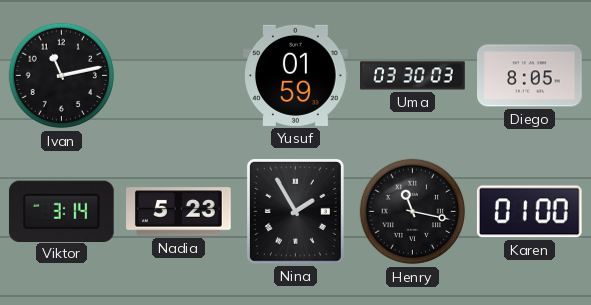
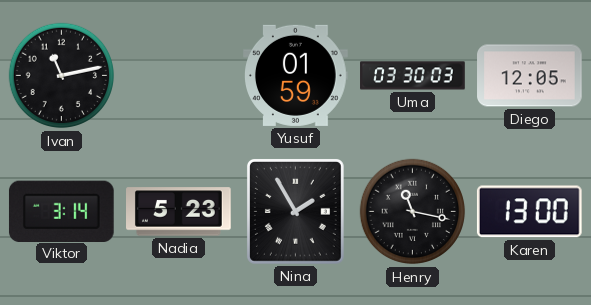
Diego: 8:05 -> 12:05
Karen: 01:00 -> 13:00
